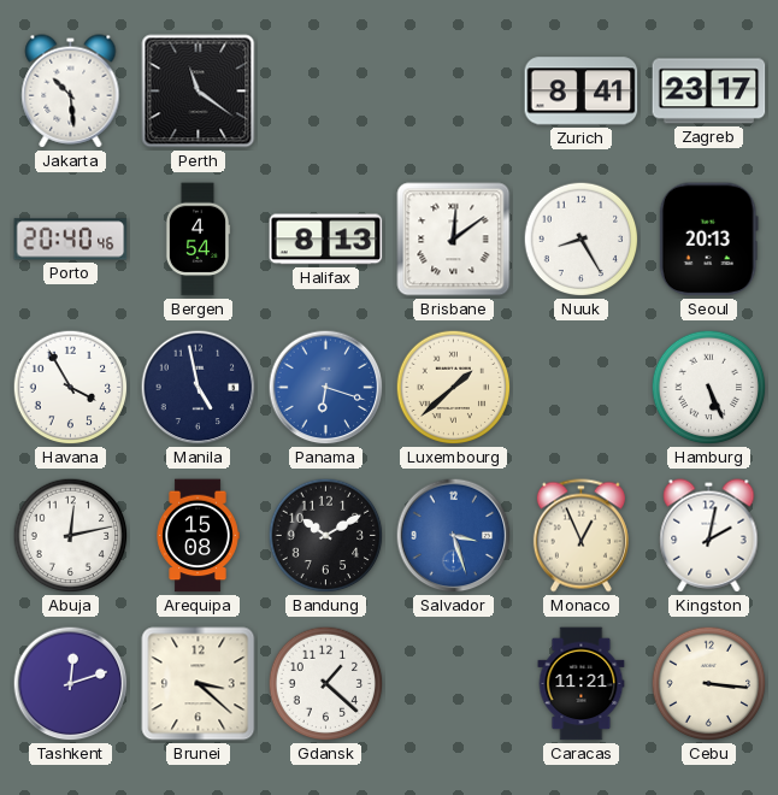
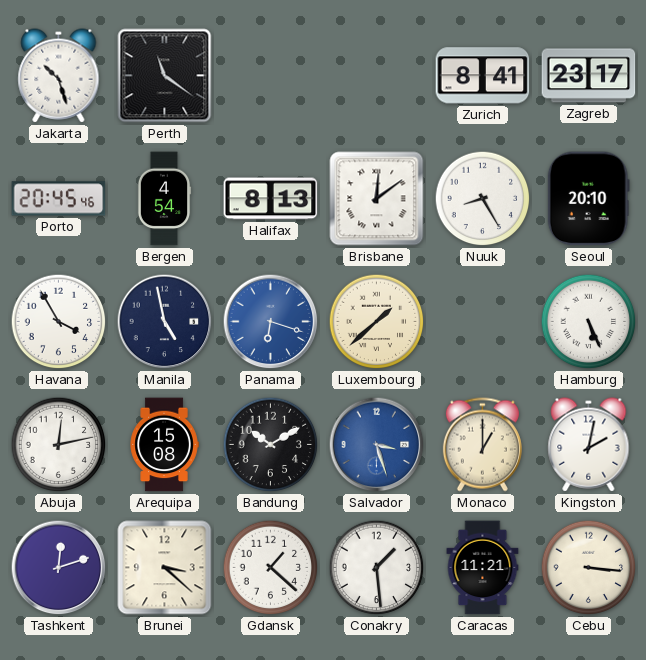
Jakarta: 10:29 -> 10:27
Porto: 20:40 -> 20:45
Seoul: 20:13 -> 20:10
Monaco: 12:56 -> 1:00
Conakry: none -> 1:29
